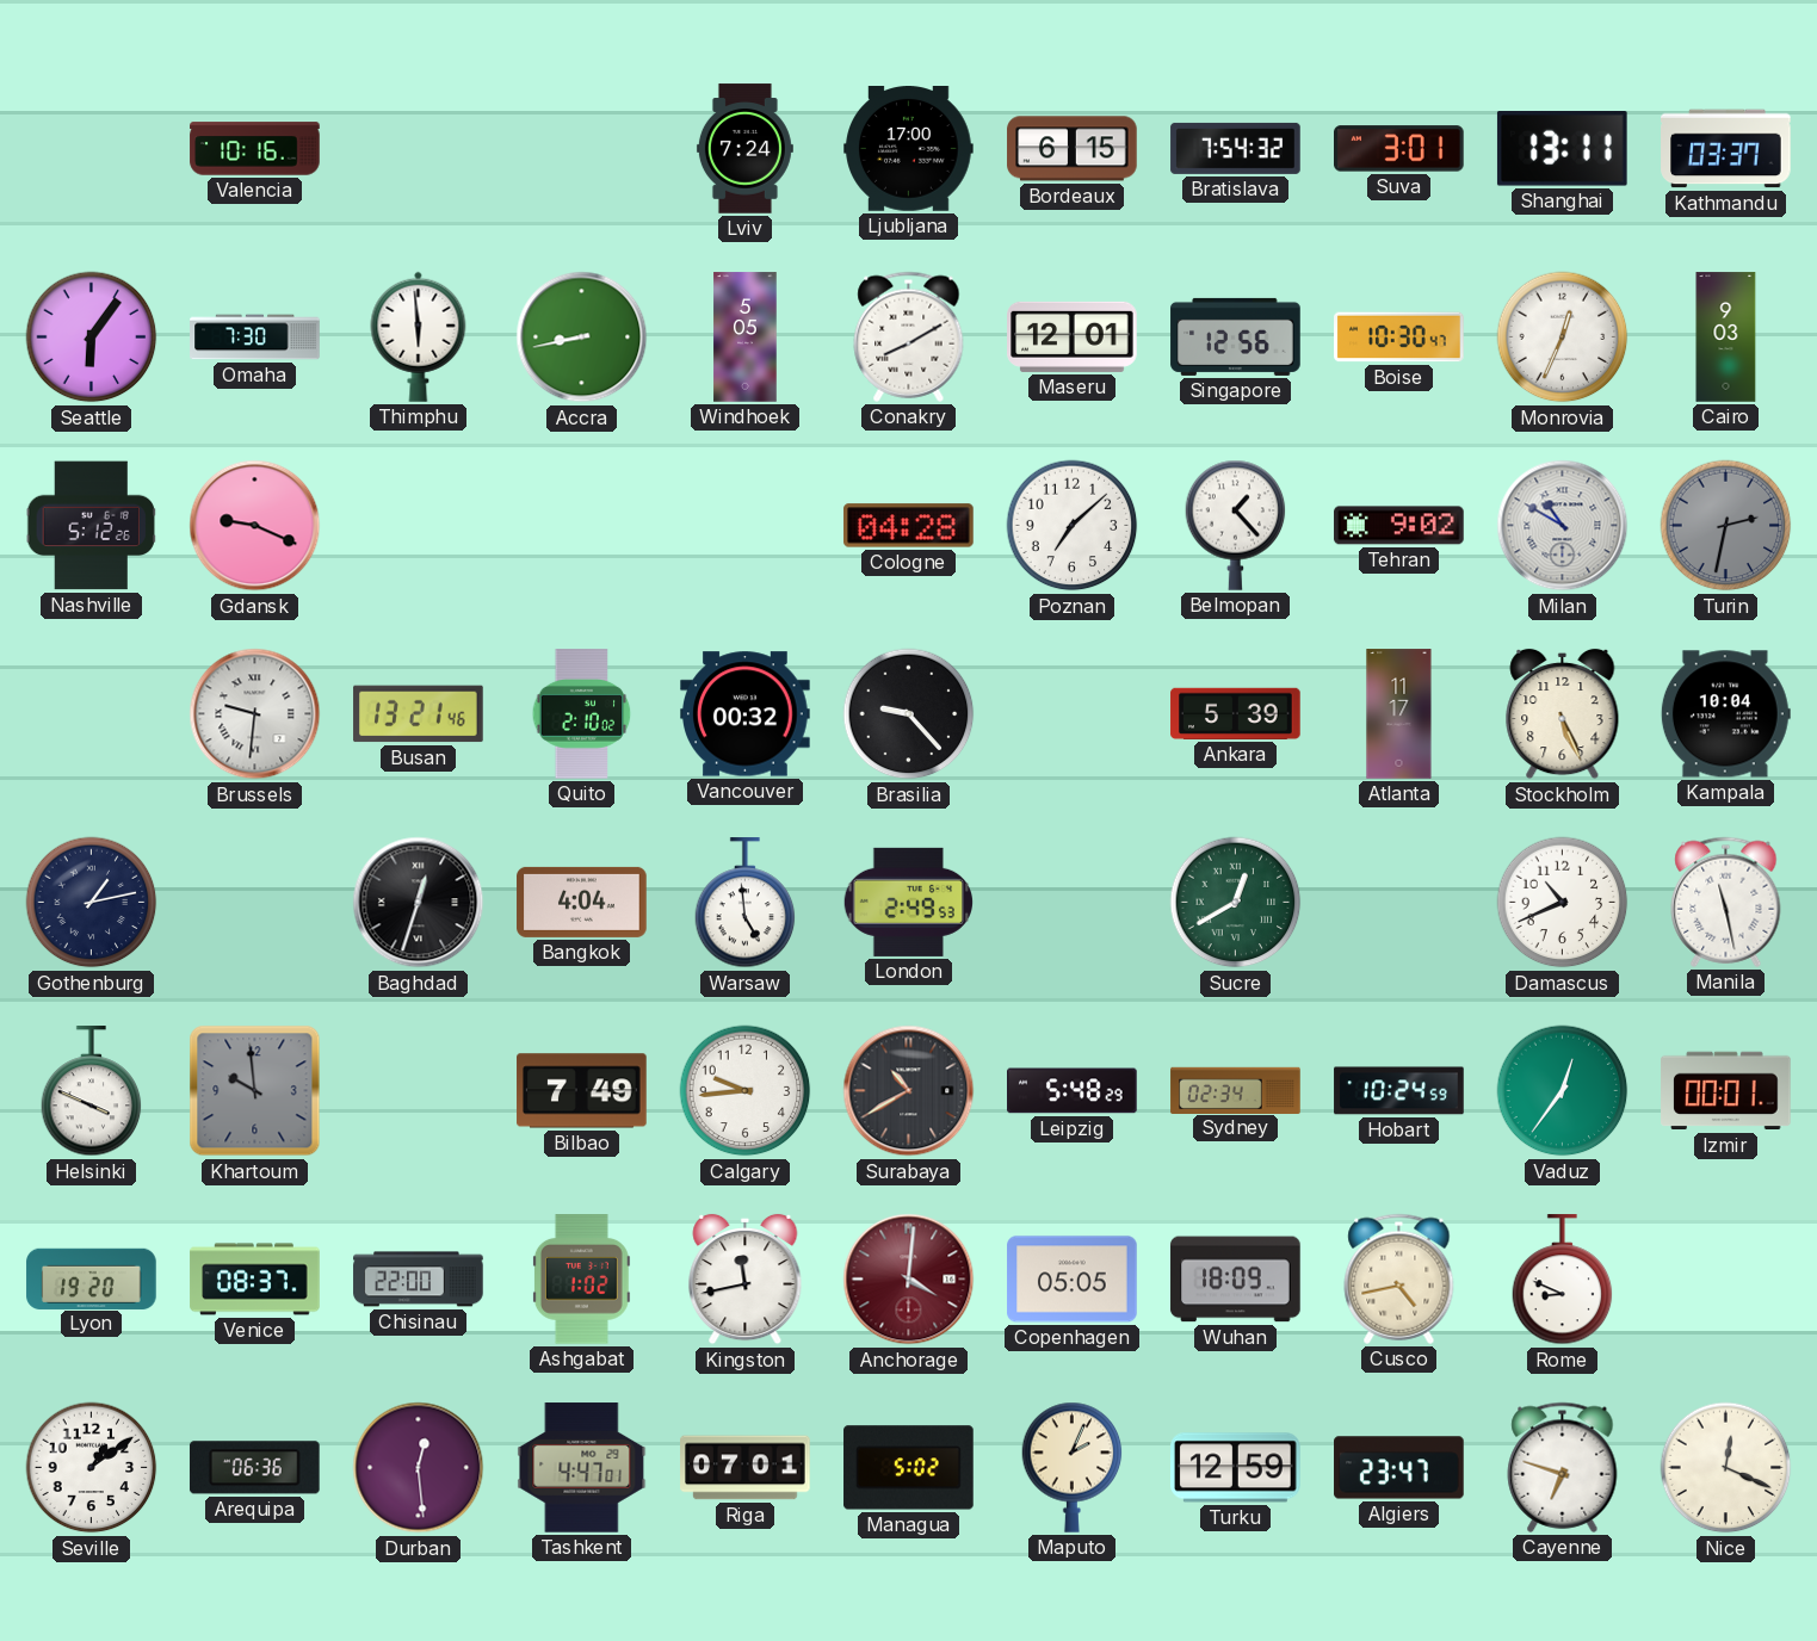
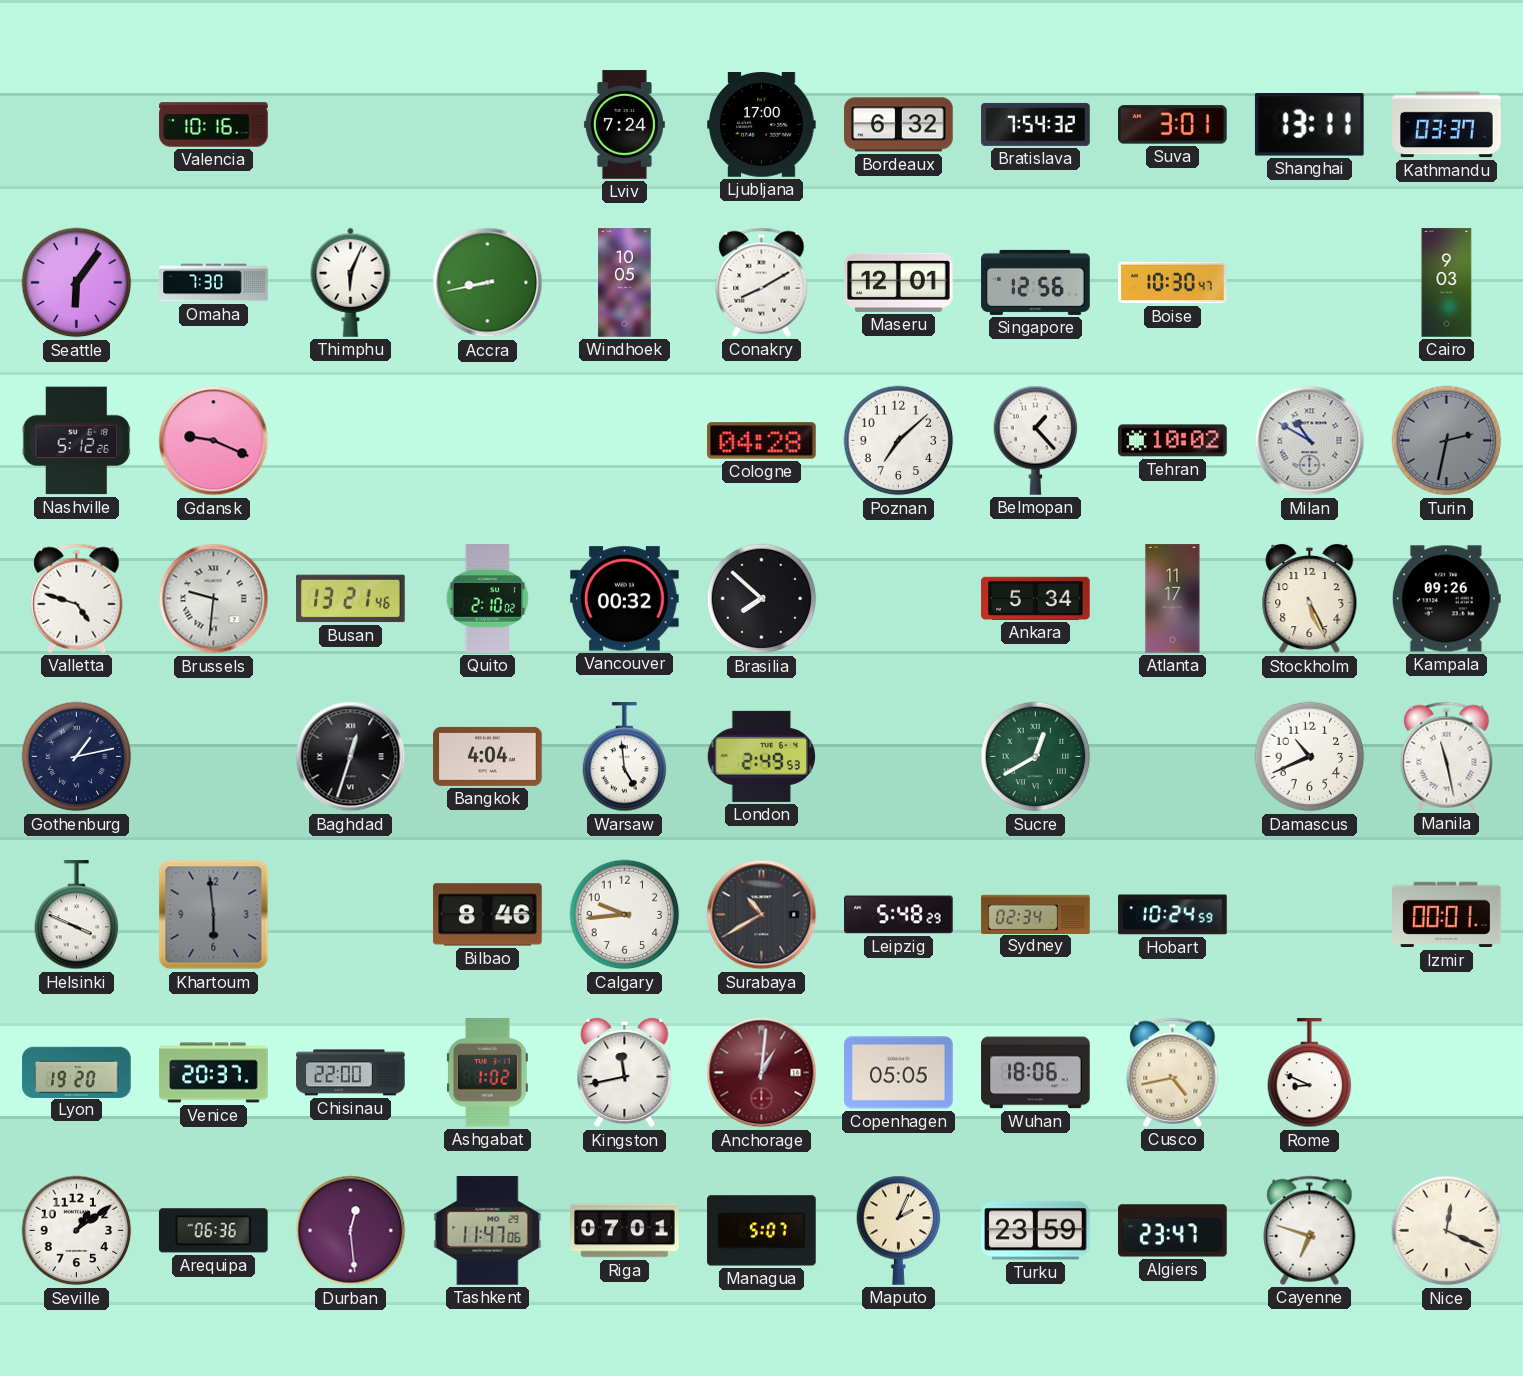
Bordeaux: 6:15 -> 6:32
Thimphu: 5:59 -> 6:04
Windhoek: 5:05 -> 10:05
Monrovia: 12:34 -> none
Tehran: 9:02 -> 10:02
Valletta: none -> 4:48
Brasilia: 9:23 -> 7:52
Ankara: 5:39 -> 5:34
Kampala: 10:04 -> 09:26
Khartoum: 9:59 -> 5:59
Bilbao: 7:49 -> 8:46
Vaduz: 12:36 -> none
Venice: 08:37 -> 20:37
Anchorage: 4:01 -> 1:01
Wuhan: 18:09 -> 18:06
Tashkent: 4:47 -> 11:47
Managua: 5:02 -> 5:07
Turku: 12:59 -> 23:59
